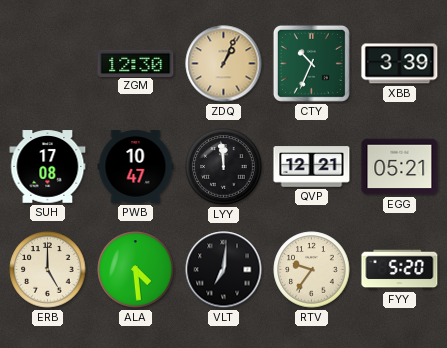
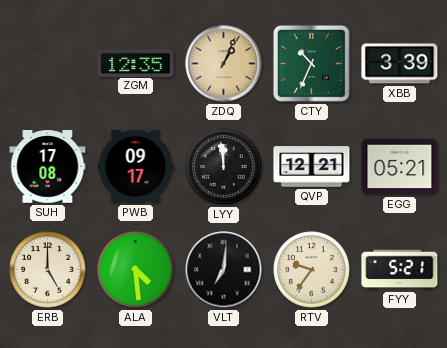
ZGM: 12:30 -> 12:35
PWB: 10:47 -> 09:17
FYY: 5:20 -> 5:21
